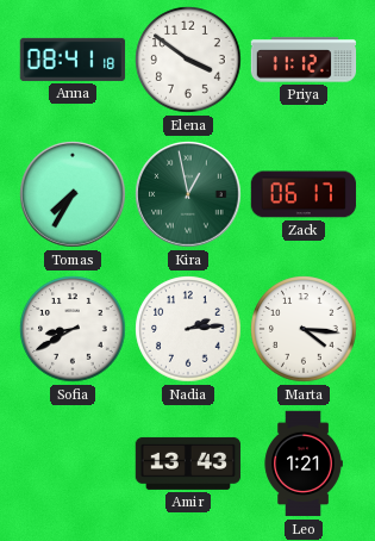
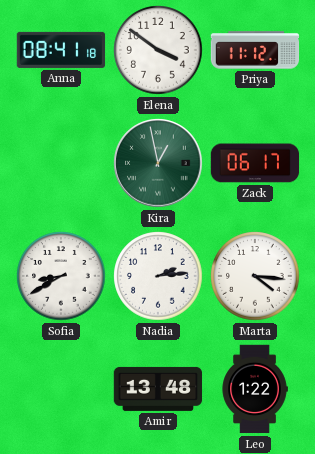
Tomas: 7:35 -> none
Amir: 13:43 -> 13:48
Leo: 1:21 -> 1:22
